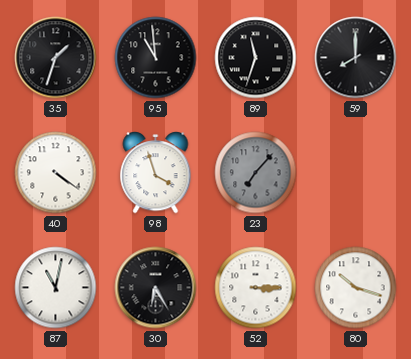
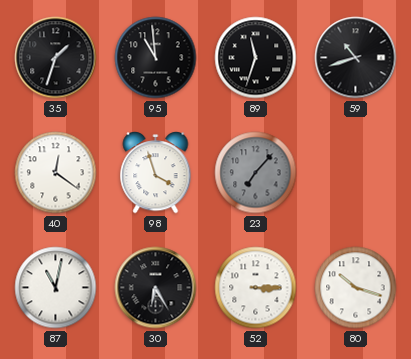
59: 8:00 -> 10:42
40: 4:21 -> 12:21
